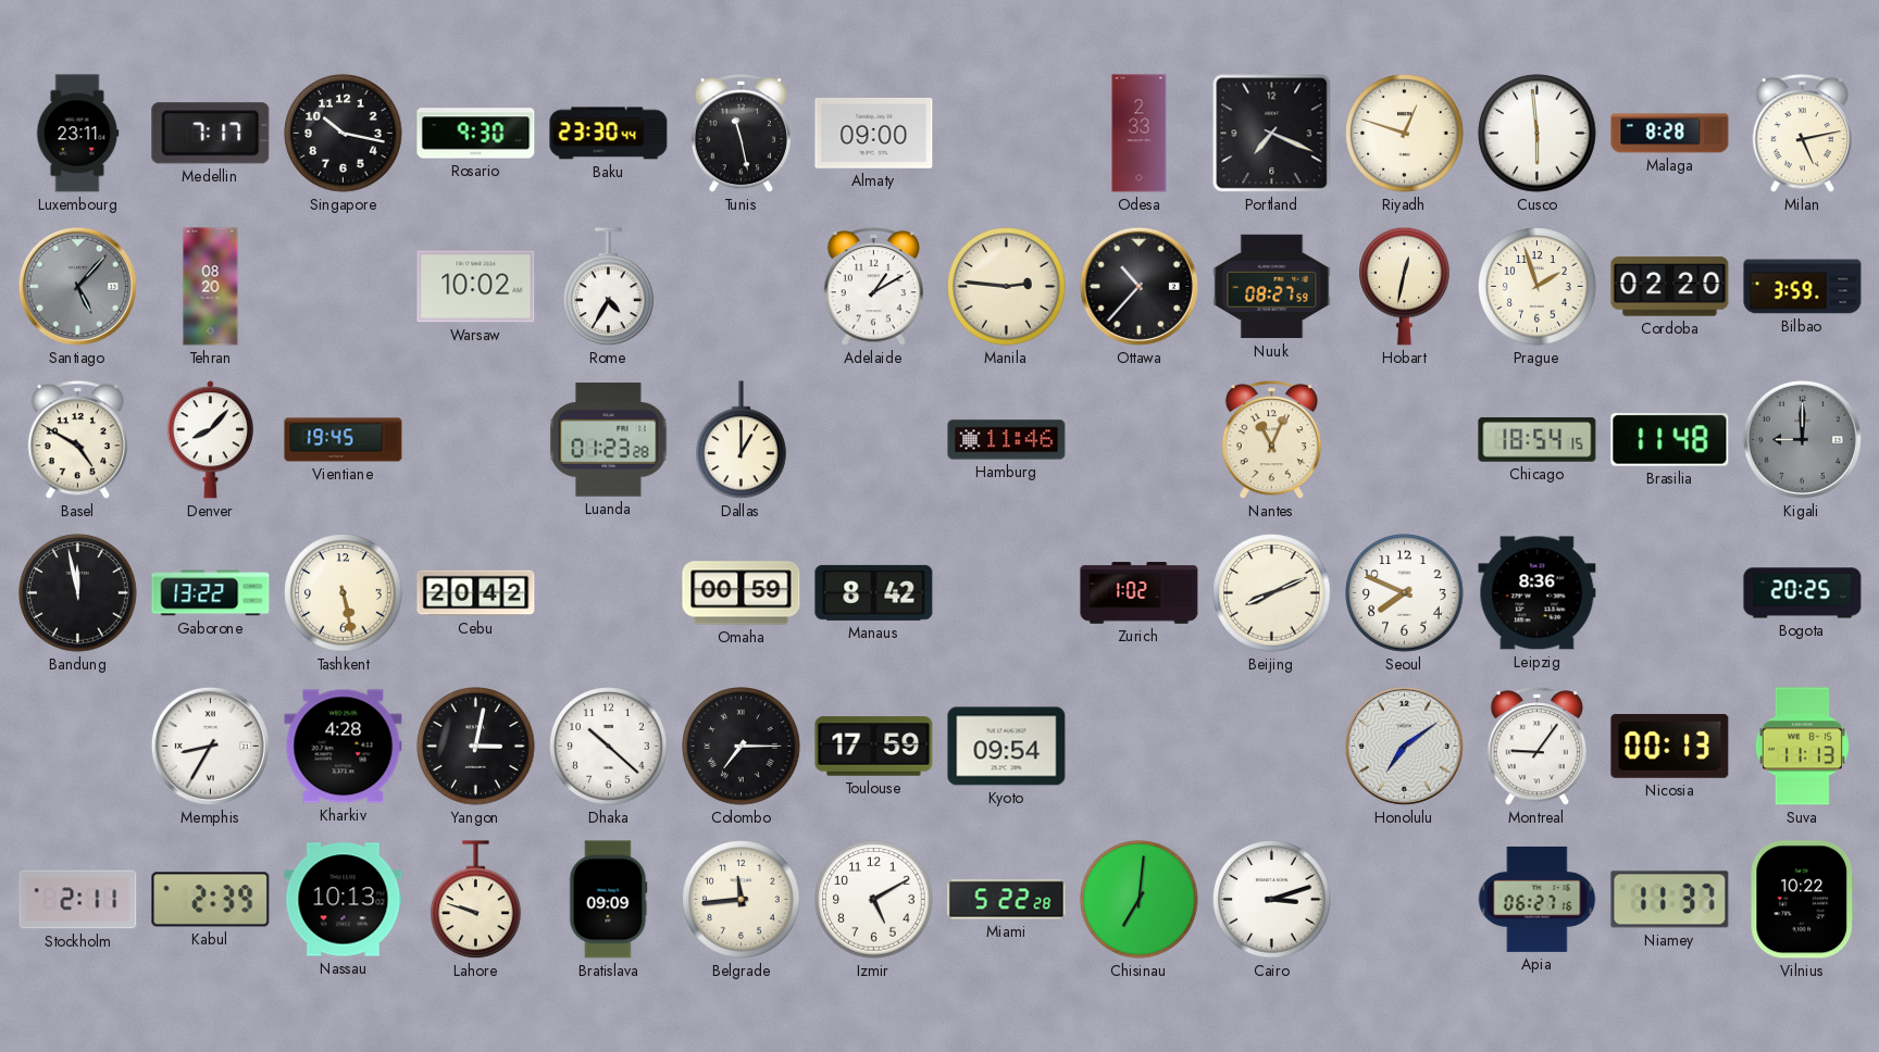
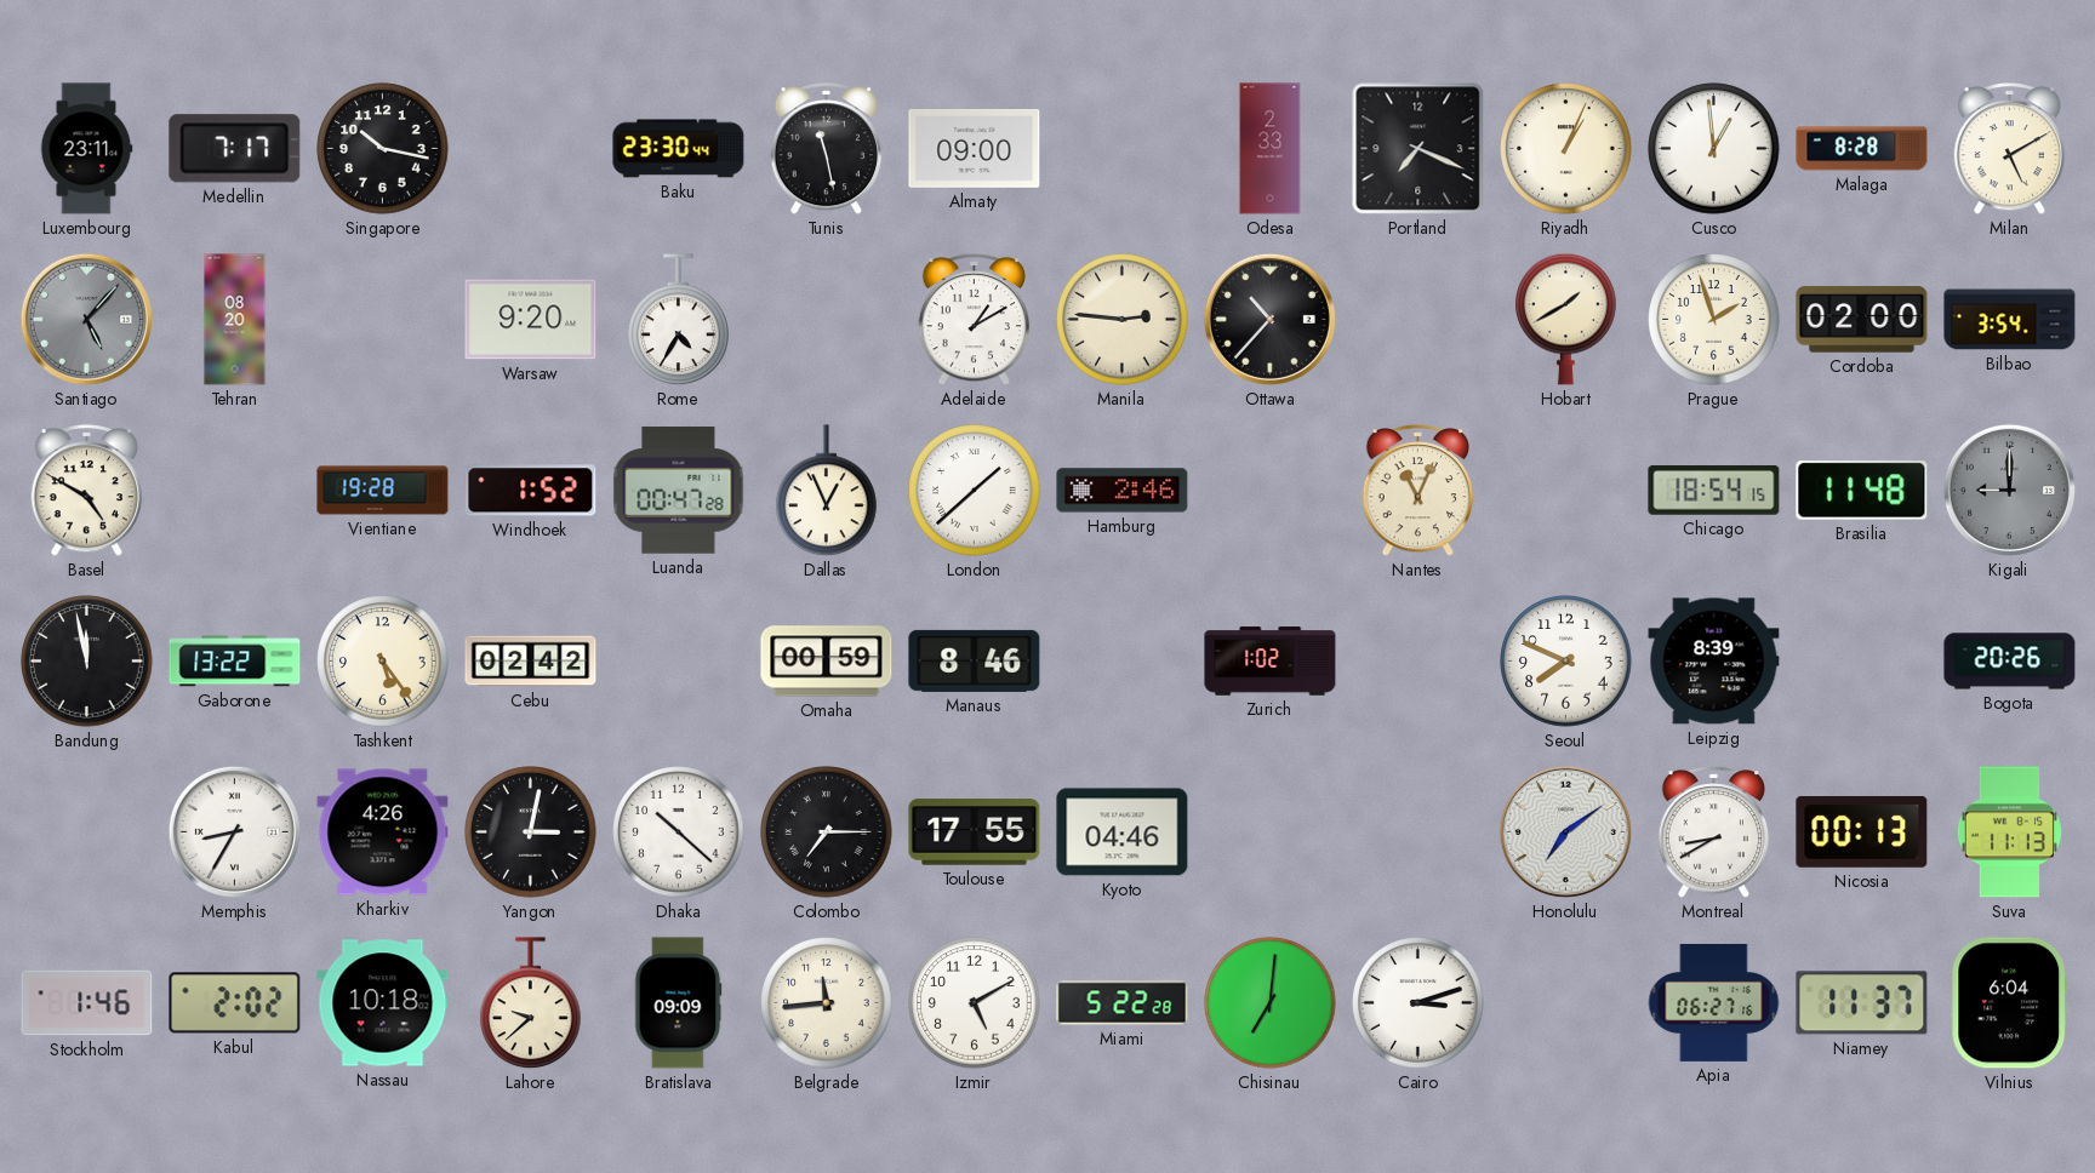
Rosario: 9:30 -> none
Riyadh: 12:48 -> 1:04
Cusco: 5:59 -> 12:59
Milan: 5:13 -> 5:10
Warsaw: 10:02 -> 9:20
Nuuk: 08:27 -> none
Hobart: 12:32 -> 1:40
Cordoba: 02:20 -> 02:00
Bilbao: 3:59 -> 3:54
Denver: 8:07 -> none
Vientiane: 19:45 -> 19:28
Windhoek: none -> 1:52
Luanda: 01:23 -> 00:47
Dallas: 1:00 -> 12:56
London: none -> 1:38
Hamburg: 11:46 -> 2:46
Tashkent: 5:28 -> 5:24
Cebu: 20:42 -> 02:42
Manaus: 8:42 -> 8:46
Beijing: 8:11 -> none
Leipzig: 8:36 -> 8:39
Bogota: 20:25 -> 20:26
Kharkiv: 4:28 -> 4:26
Toulouse: 17:59 -> 17:55
Kyoto: 09:54 -> 04:46
Montreal: 9:06 -> 8:40
Stockholm: 2:11 -> 1:46
Kabul: 2:39 -> 2:02
Nassau: 10:13 -> 10:18
Lahore: 9:48 -> 9:38
Vilnius: 10:22 -> 6:04
